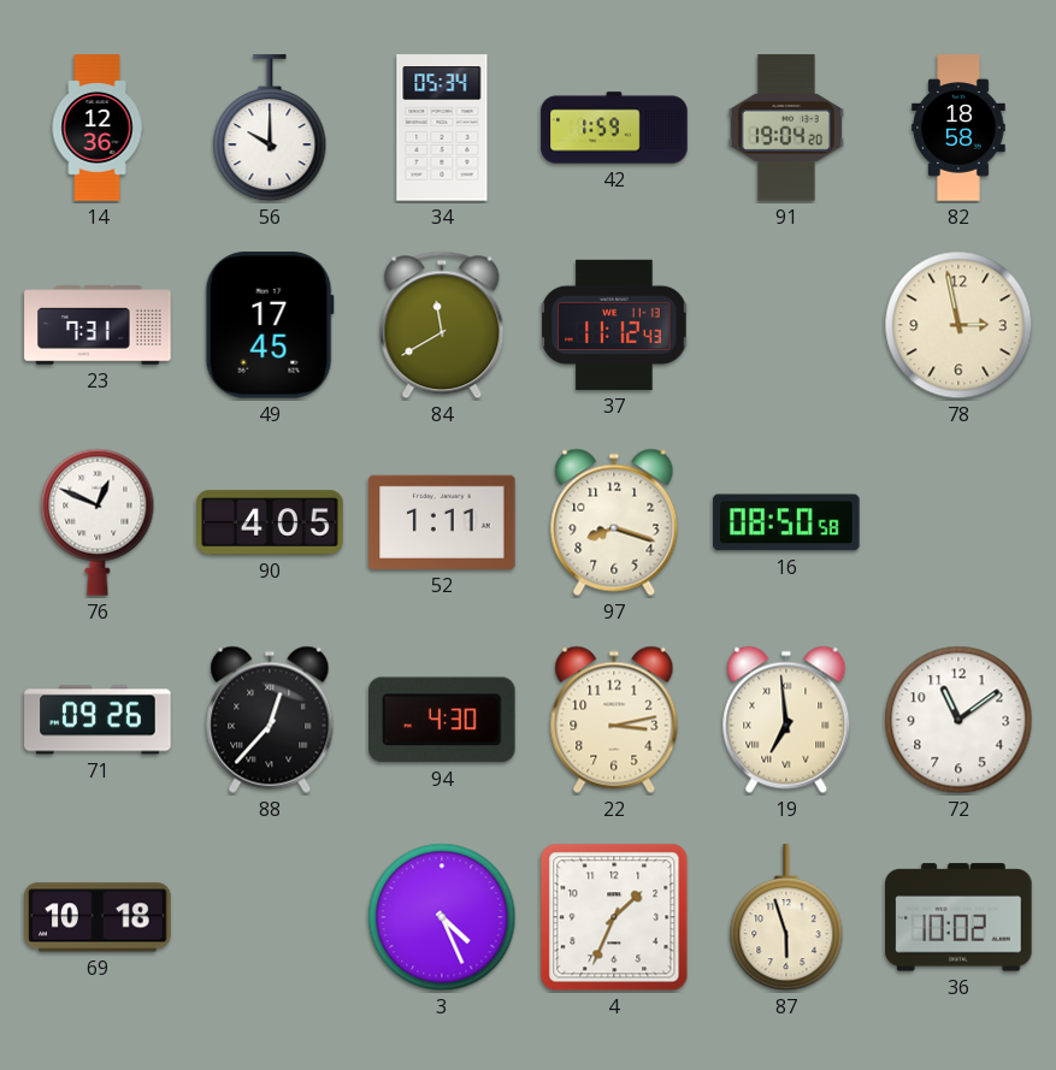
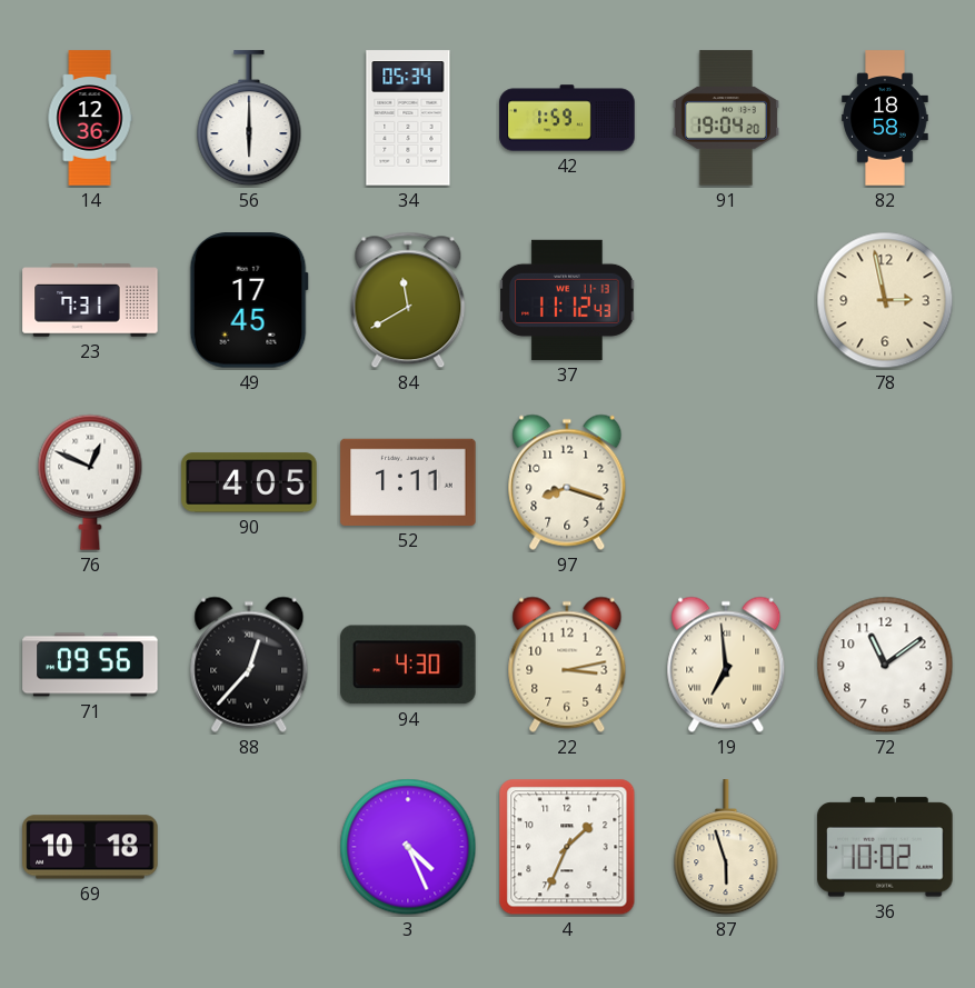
56: 10:00 -> 6:00
16: 08:50 -> none
71: 09:26 -> 09:56
